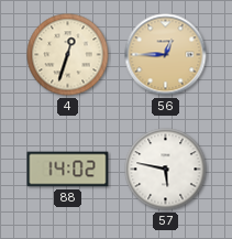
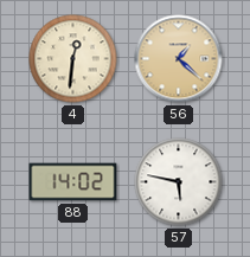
4: 12:33 -> 12:31
56: 12:45 -> 1:22
